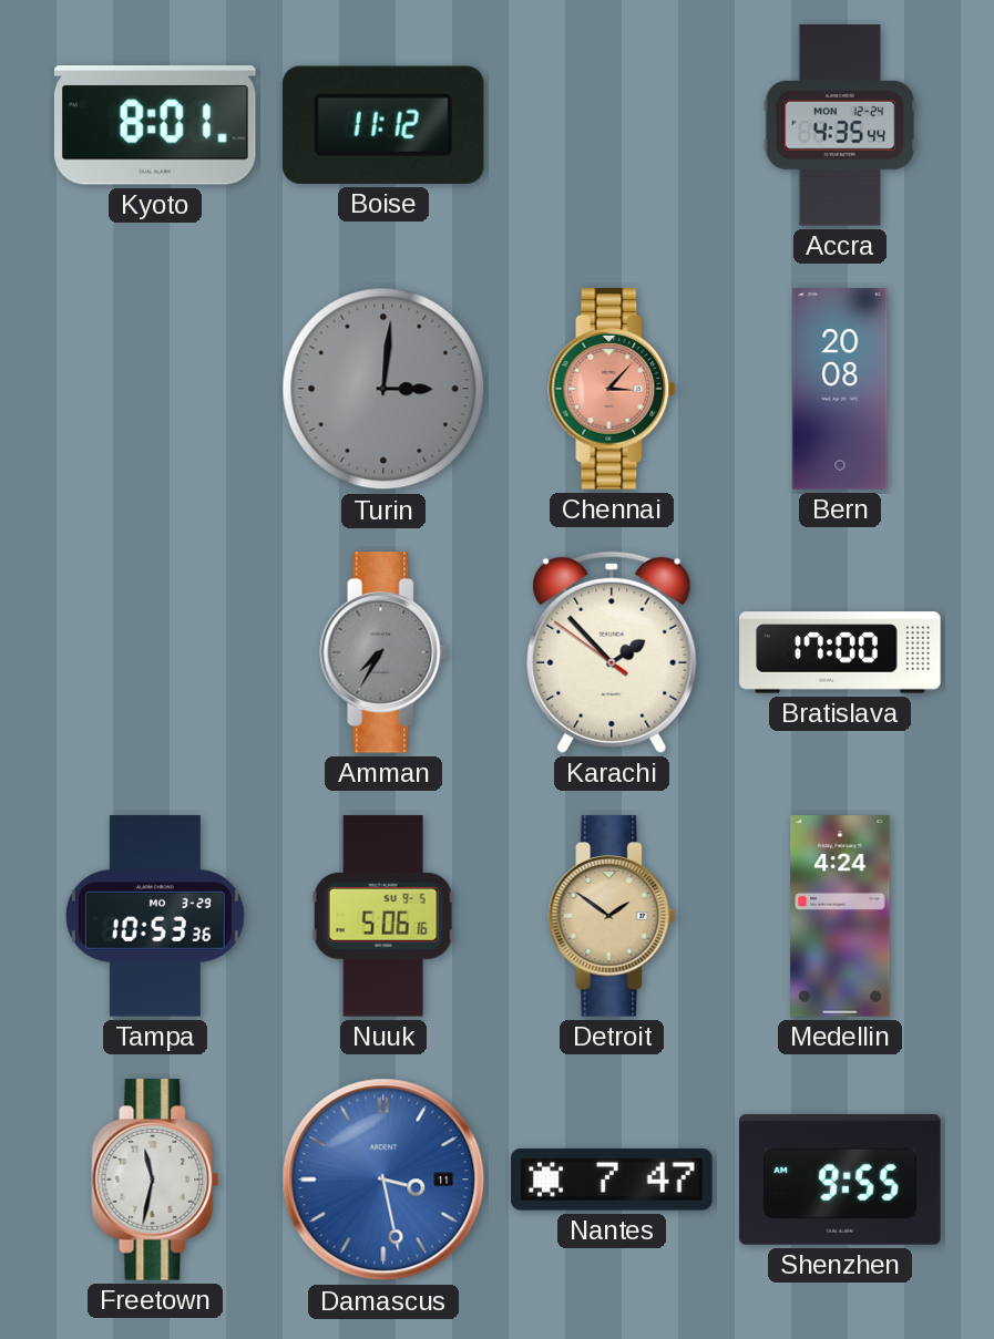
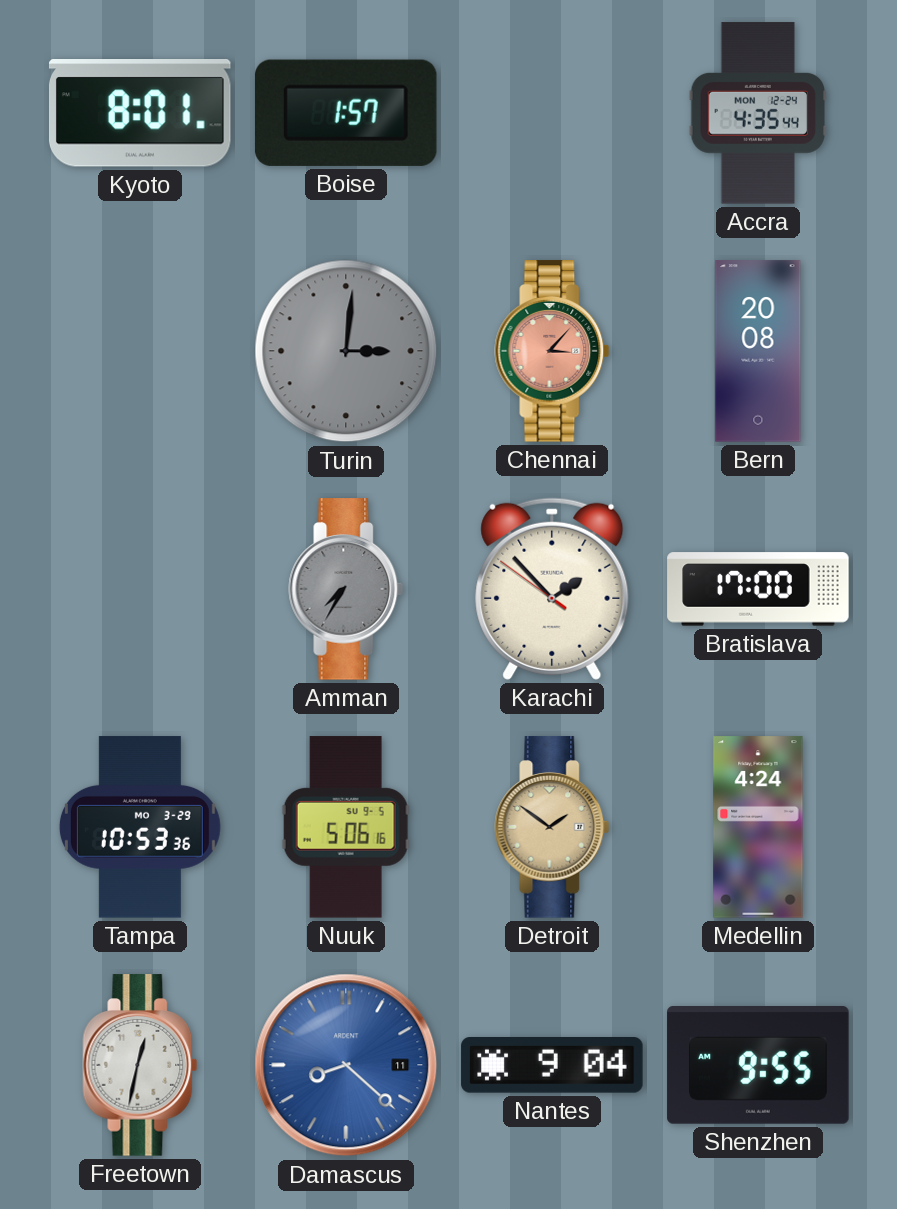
Boise: 11:12 -> 1:57
Freetown: 11:32 -> 12:32
Damascus: 3:28 -> 8:22
Nantes: 7:47 -> 9:04
